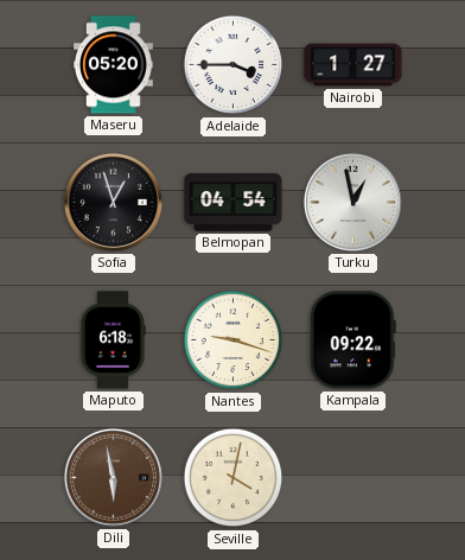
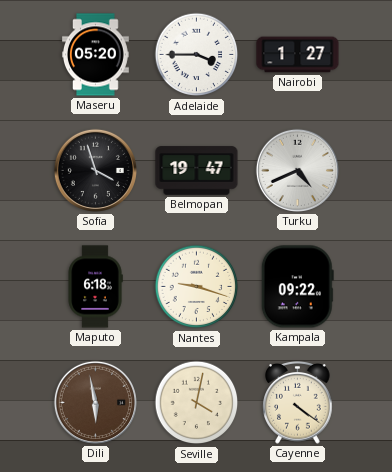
Sofia: 12:57 -> 3:57
Belmopan: 04:54 -> 19:47
Turku: 12:58 -> 4:41
Cayenne: none -> 4:21
